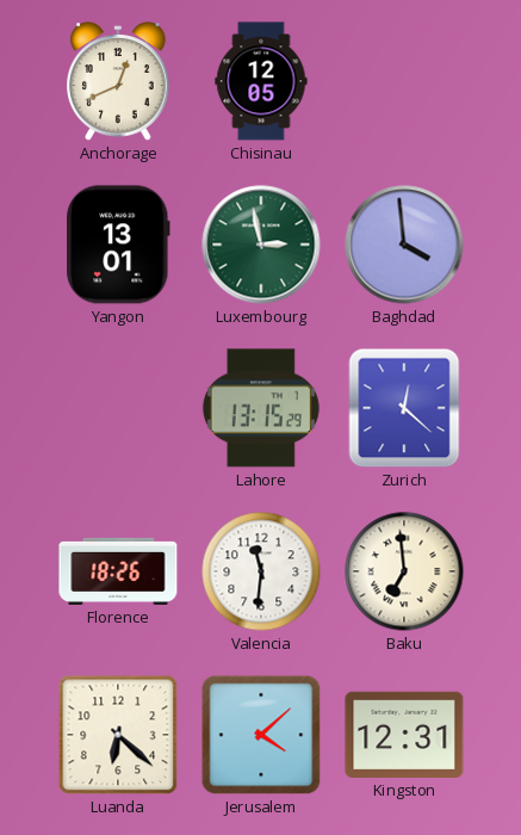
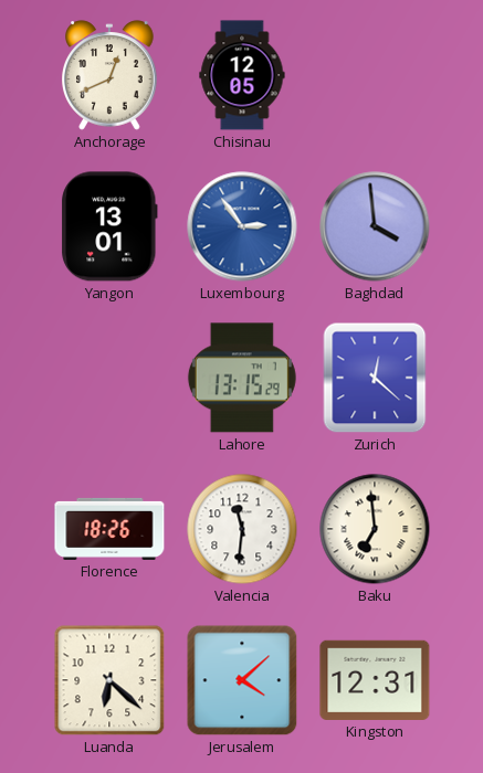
Luxembourg: 2:58 -> 2:54
Luxembourg dial: green -> blue
